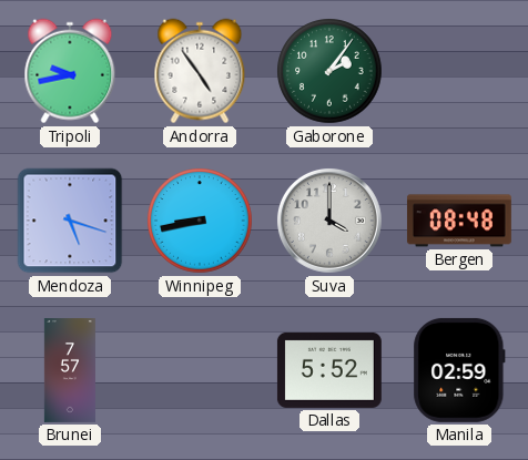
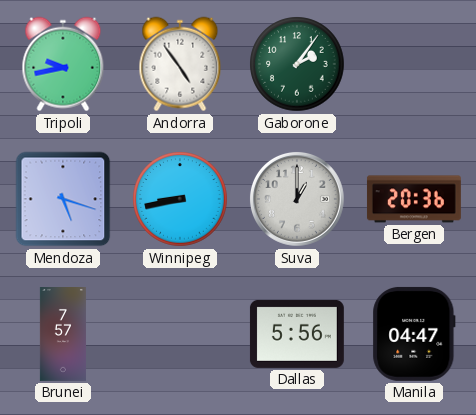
Suva: 4:00 -> 1:00
Bergen: 08:48 -> 20:36
Dallas: 5:52 -> 5:56
Manila: 02:59 -> 04:47
